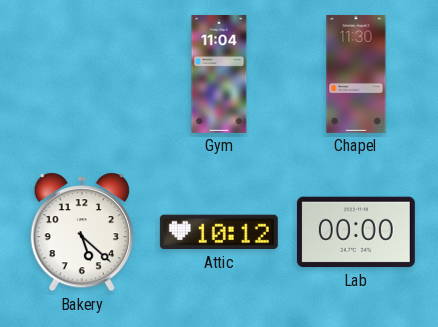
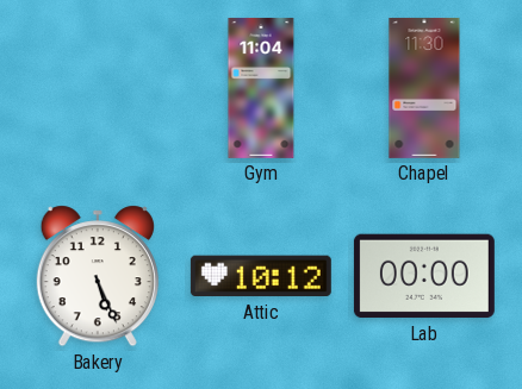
Bakery: 5:22 -> 5:26
